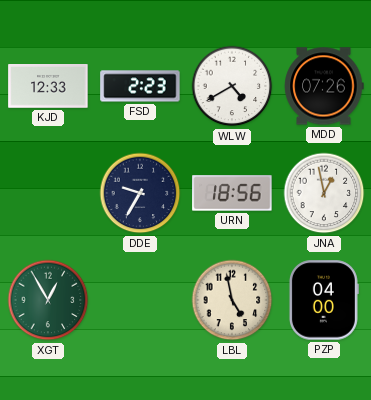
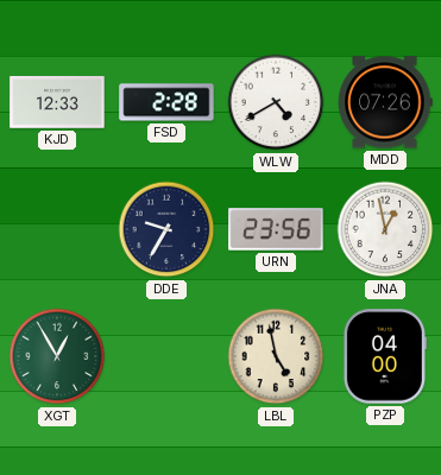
FSD: 2:23 -> 2:28
URN: 18:56 -> 23:56
